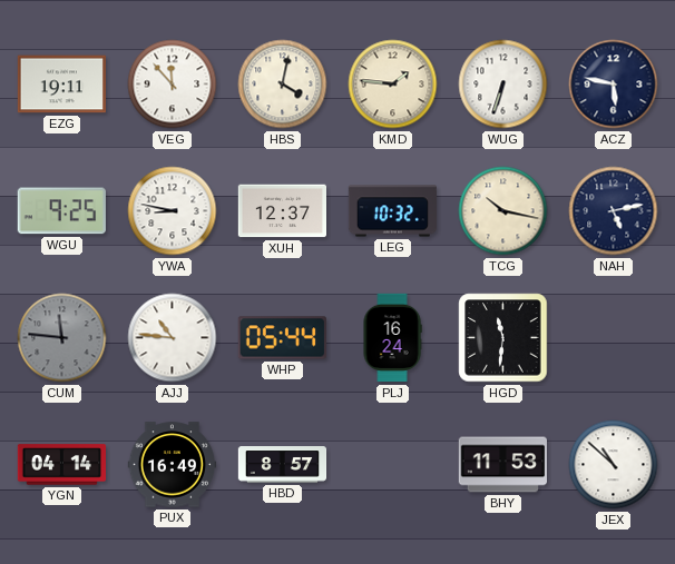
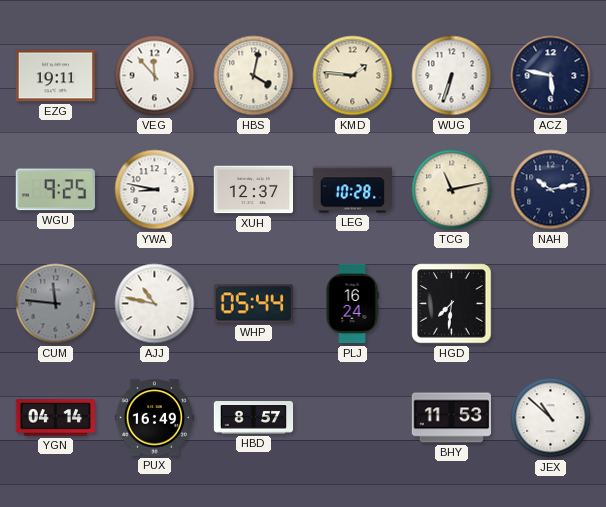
LEG: 10:32 -> 10:28
TCG: 10:17 -> 11:13
NAH: 5:13 -> 10:13
AJJ: 10:46 -> 10:47
HGD: 11:31 -> 7:31
